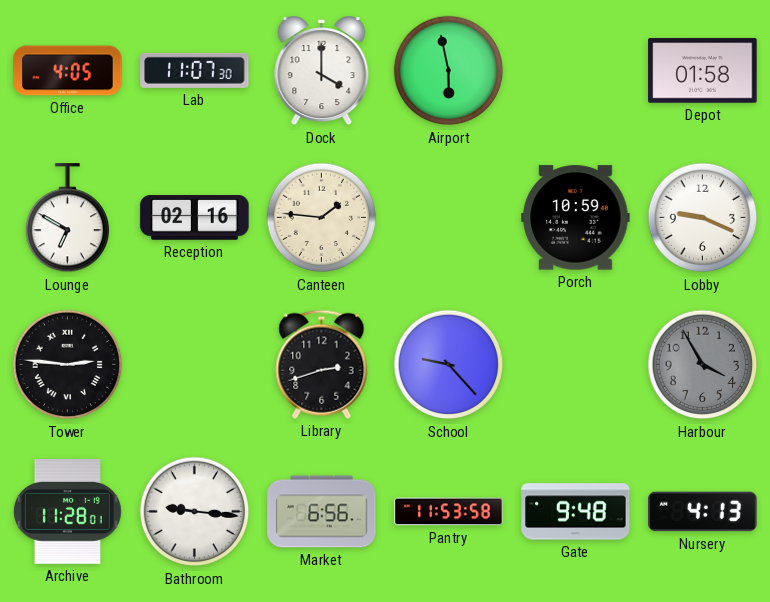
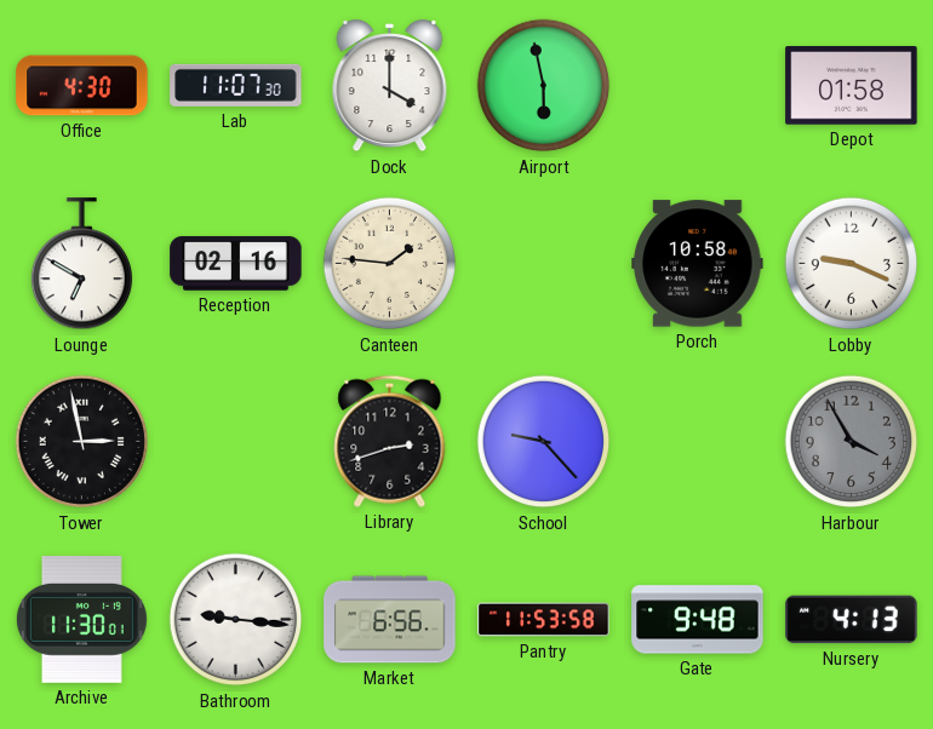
Office: 4:05 -> 4:30
Porch: 10:59 -> 10:58
Tower: 2:46 -> 2:58
Archive: 11:28 -> 11:30
